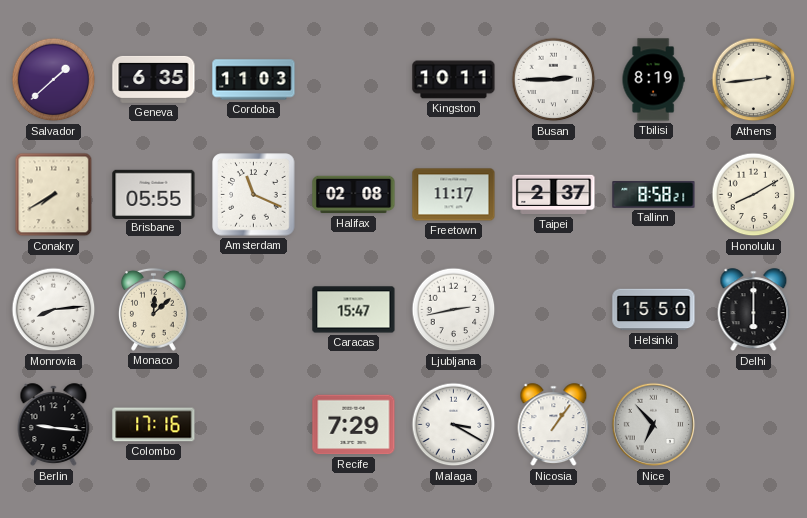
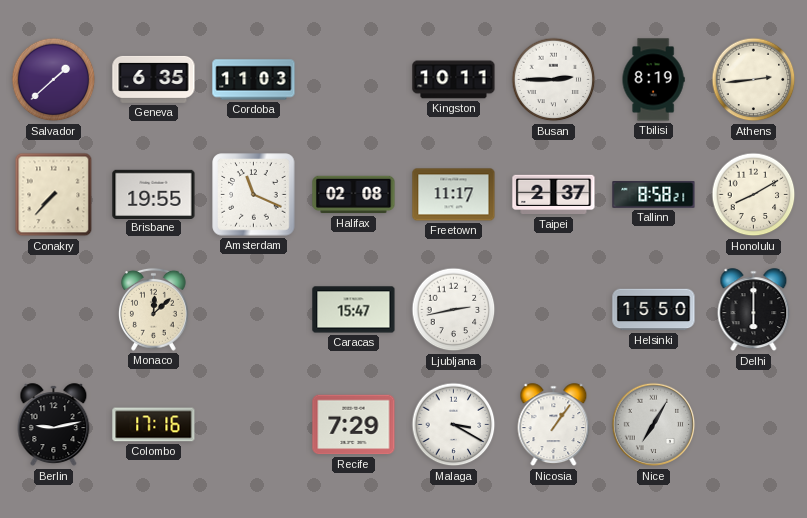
Conakry: 7:40 -> 7:37
Brisbane: 05:55 -> 19:55
Monrovia: 8:14 -> none
Berlin: 9:16 -> 9:13
Nice: 6:53 -> 7:05
